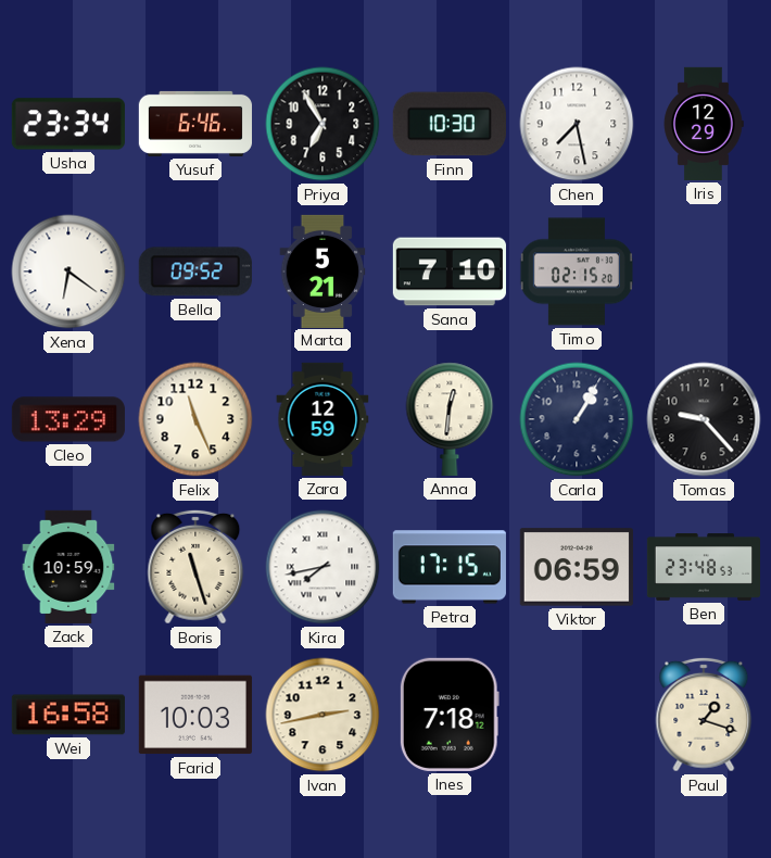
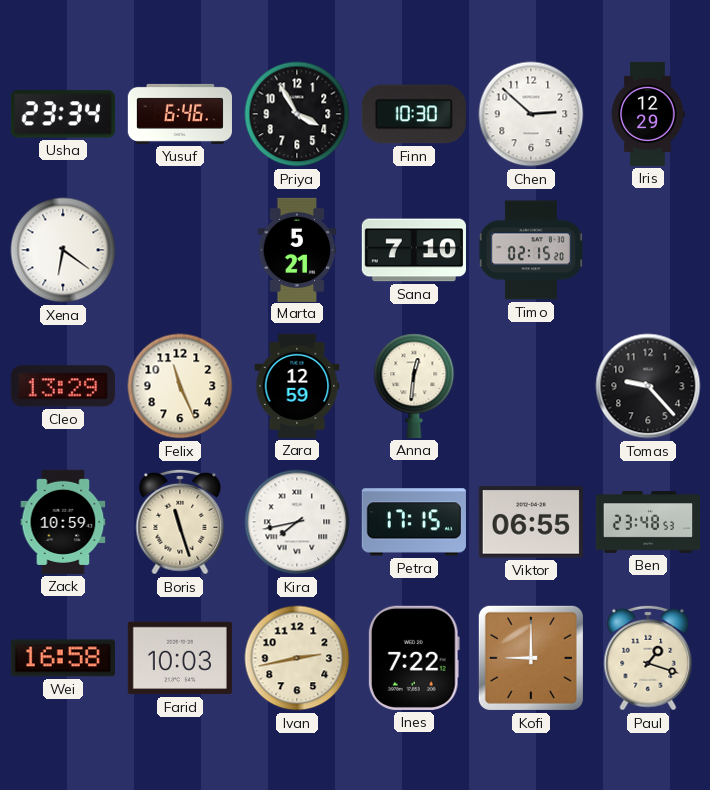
Priya: 6:55 -> 3:55
Chen: 7:28 -> 2:52
Bella: 09:52 -> none
Carla: 1:05 -> none
Viktor: 06:59 -> 06:55
Ines: 7:18 -> 7:22
Kofi: none -> 9:00
